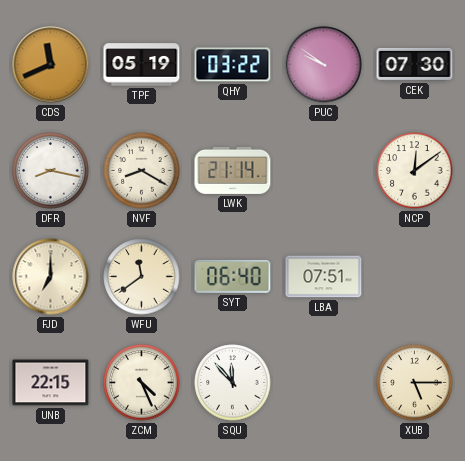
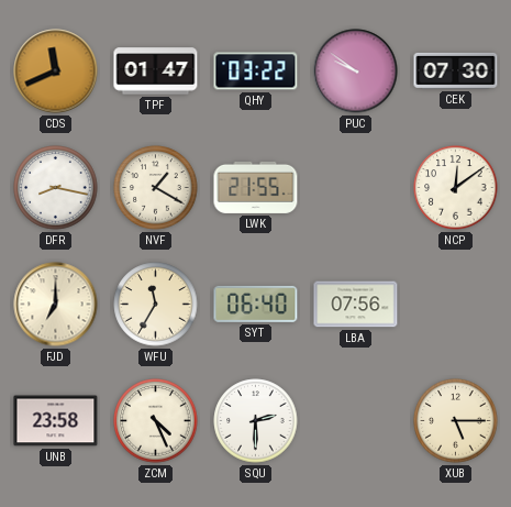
TPF: 05:19 -> 01:47
NVF: 8:20 -> 1:20
LWK: 21:14 -> 21:55
WFU: 11:39 -> 11:35
LBA: 07:51 -> 07:56
UNB: 22:15 -> 23:58
SQU: 11:53 -> 2:30
